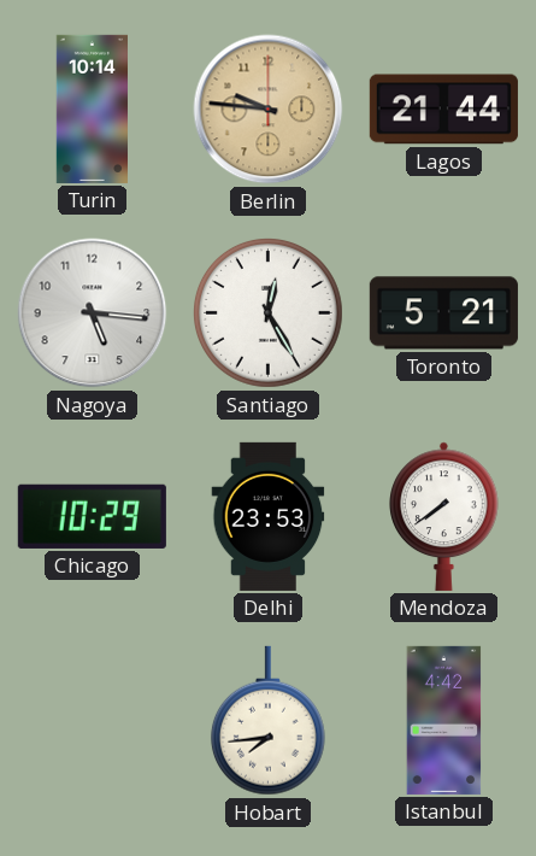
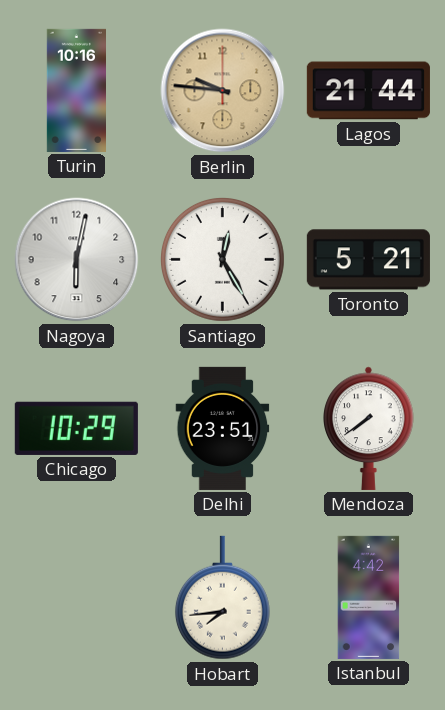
Turin: 10:14 -> 10:16
Nagoya: 5:16 -> 6:02
Delhi: 23:53 -> 23:51
